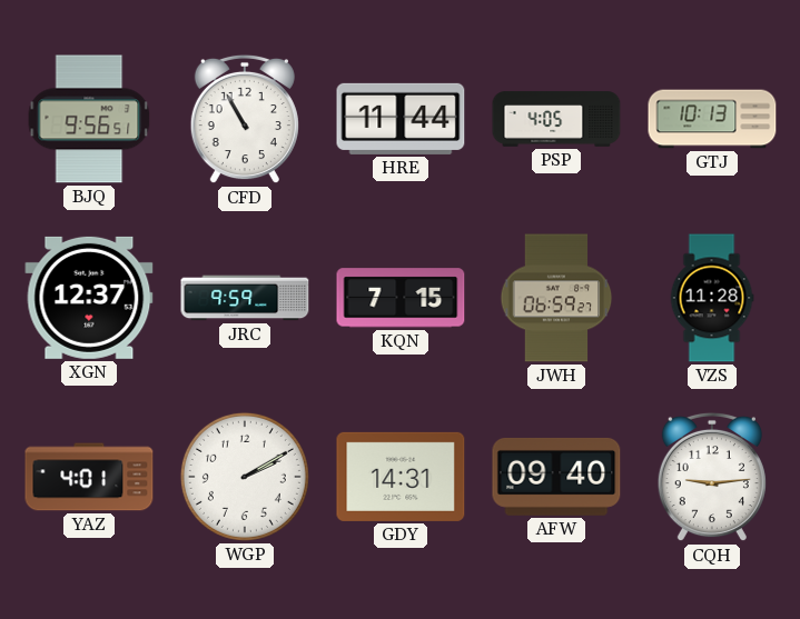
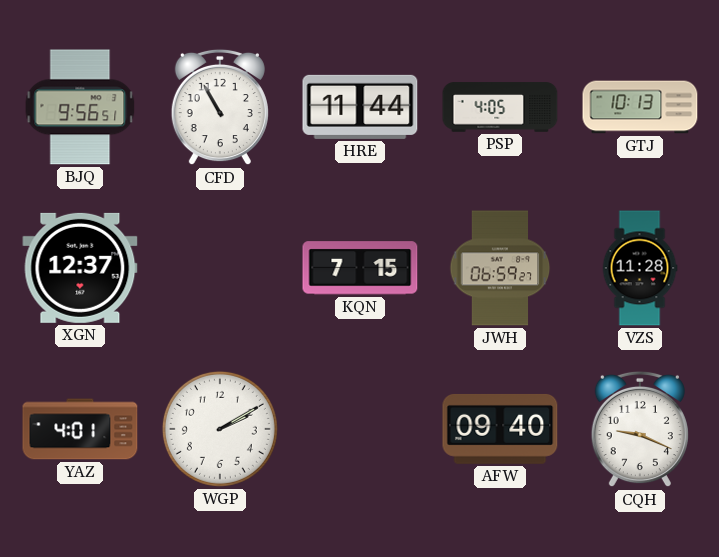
JRC: 9:59 -> none
GDY: 14:31 -> none
CQH: 9:14 -> 9:19
